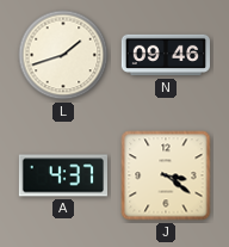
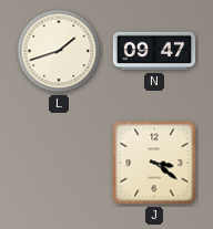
N: 09:46 -> 09:47
A: 4:37 -> none
